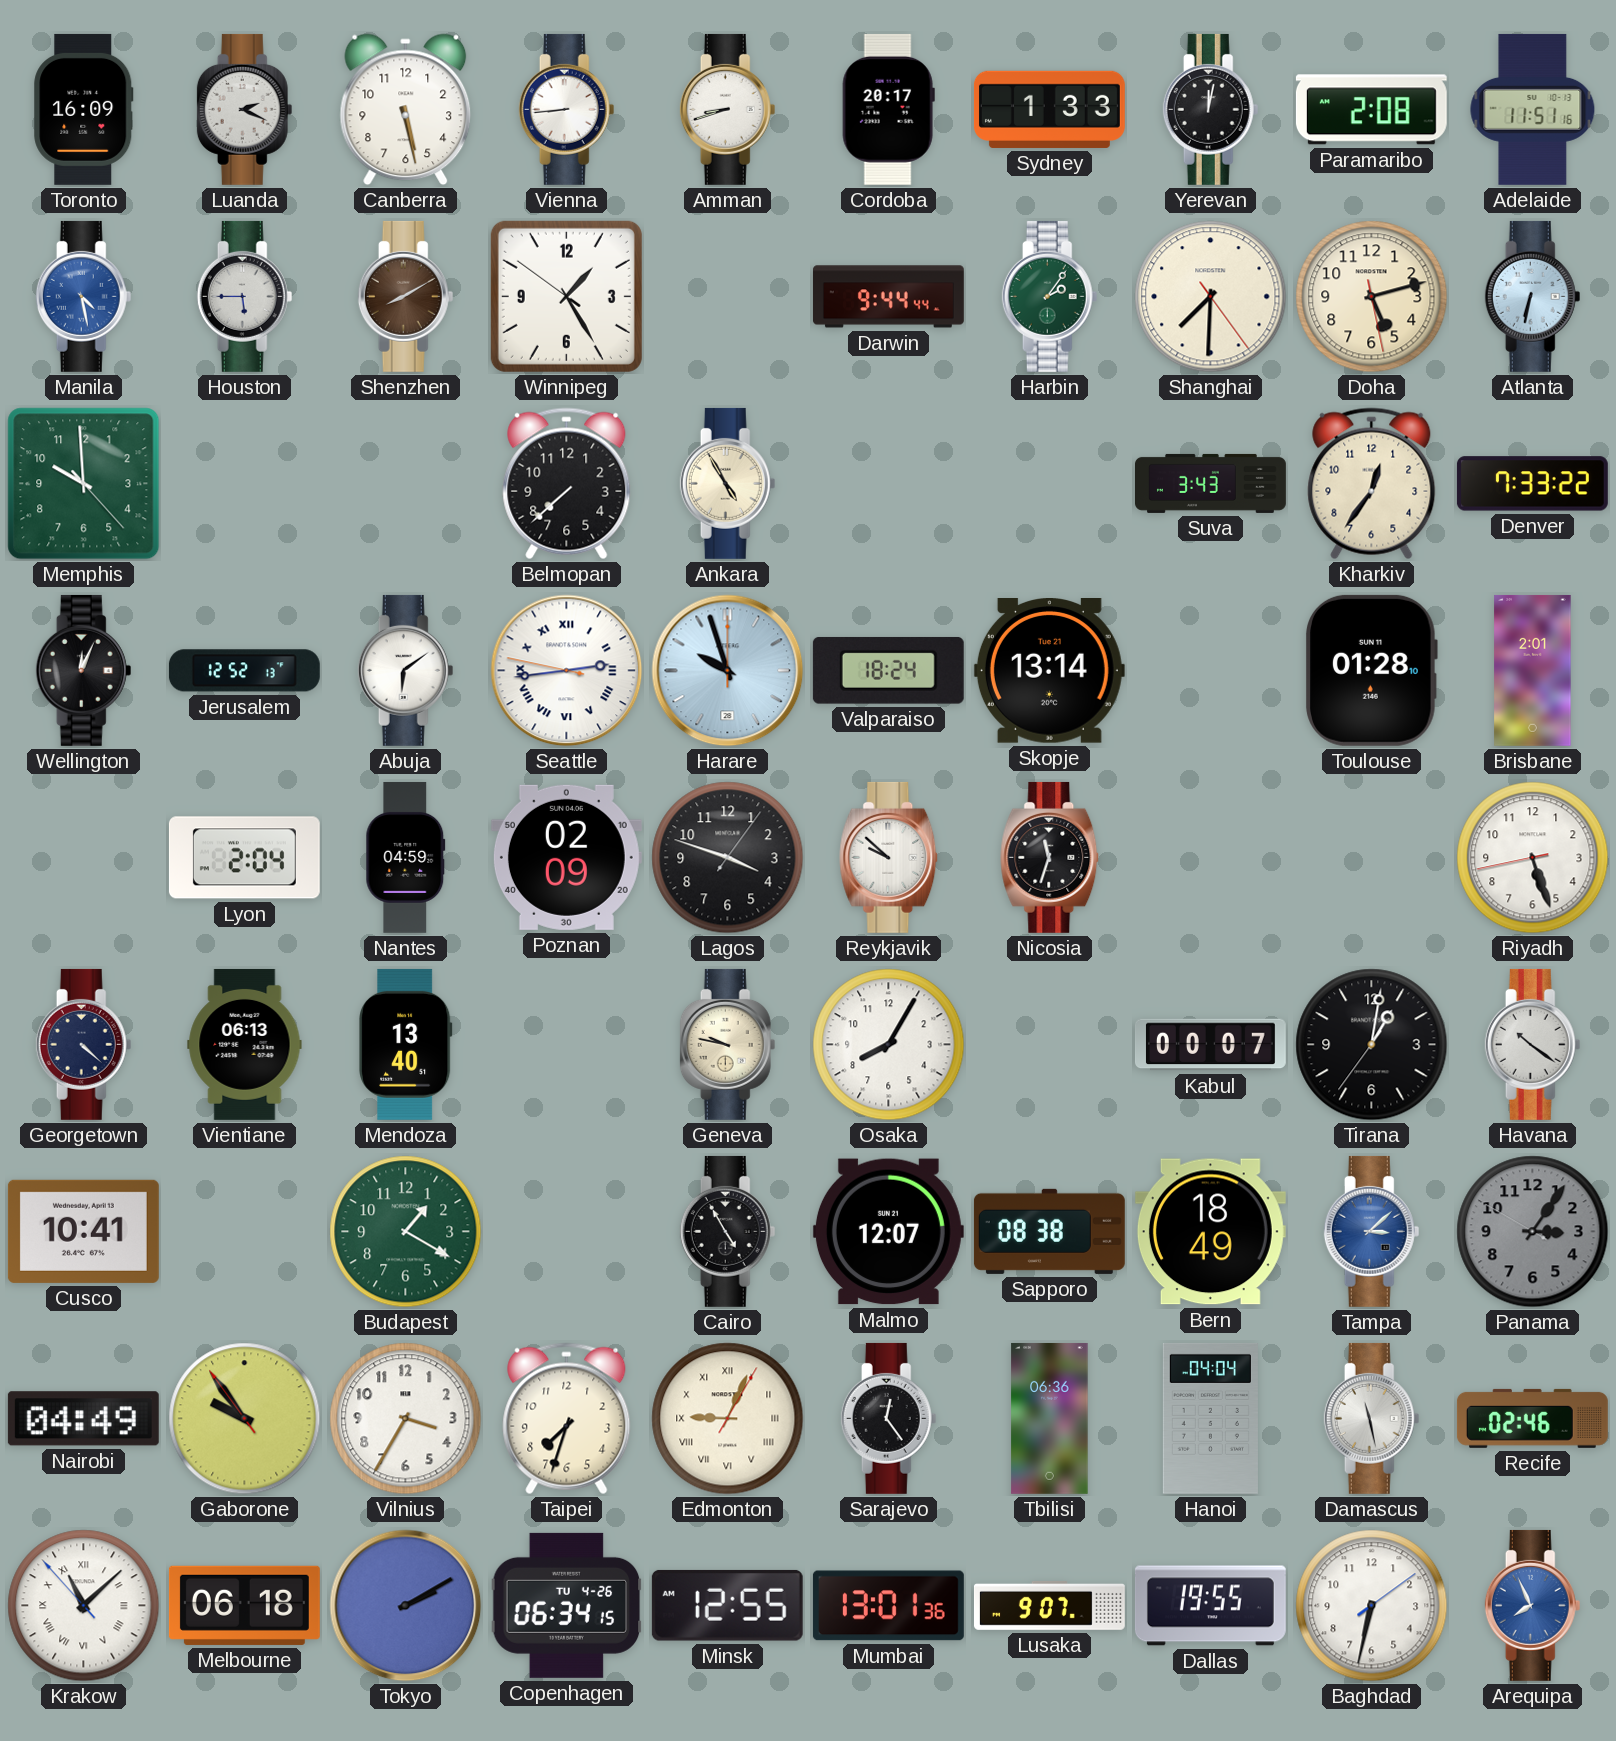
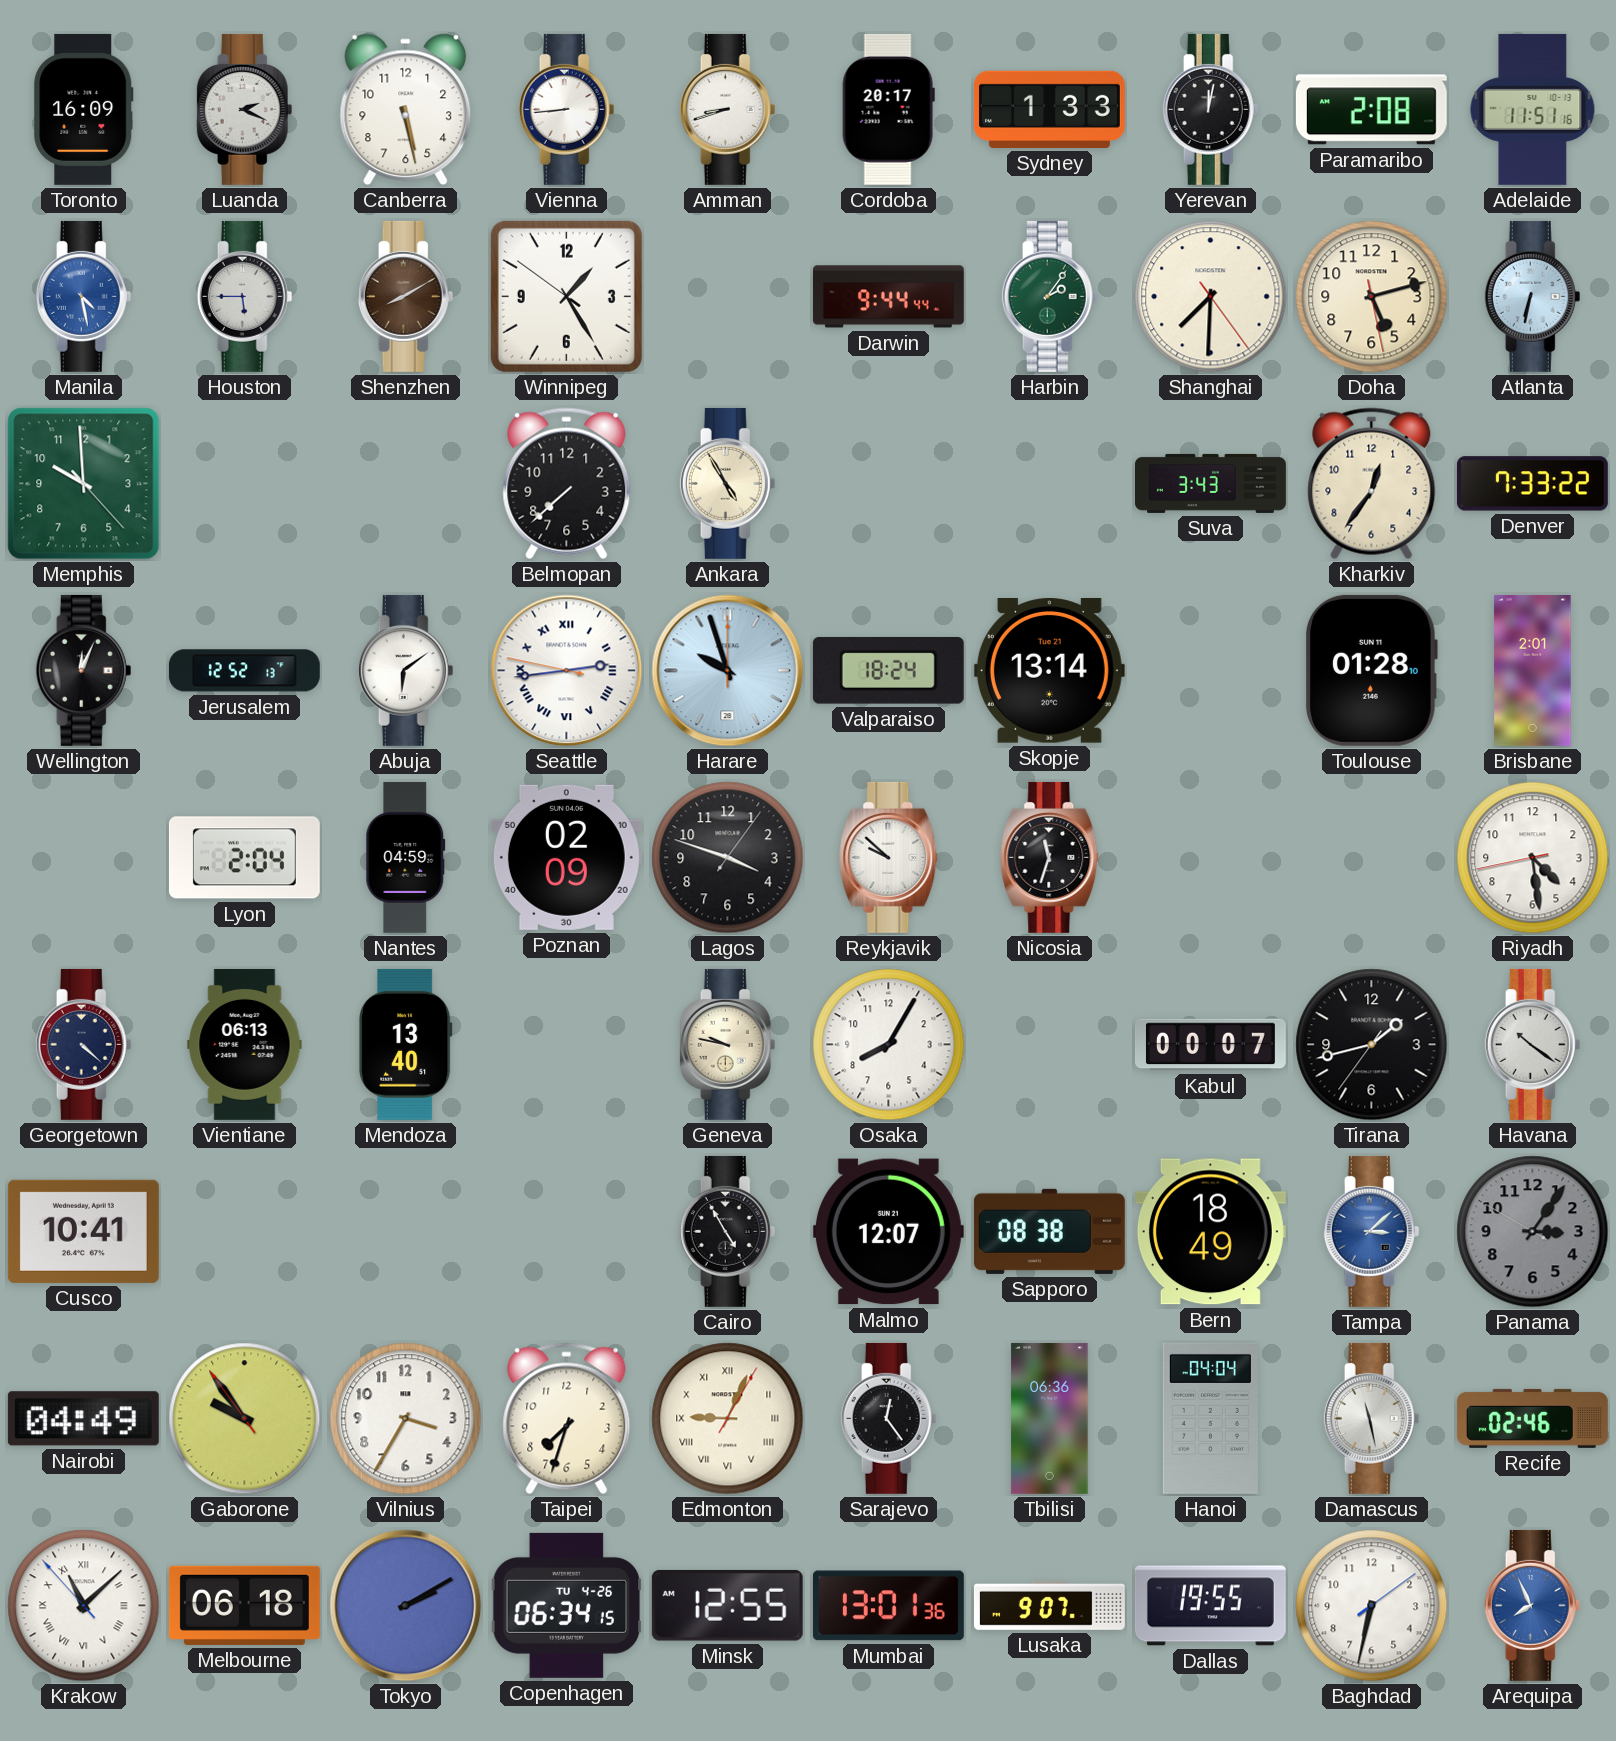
Riyadh: 5:26 -> 4:28
Tirana: 1:01 -> 1:42
Budapest: 1:20 -> none
